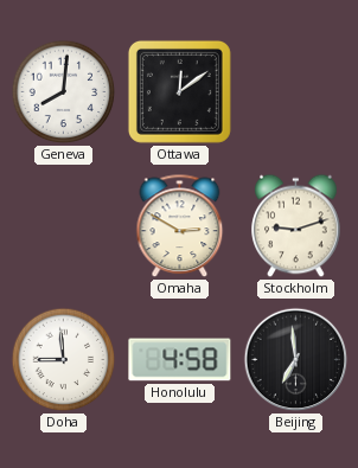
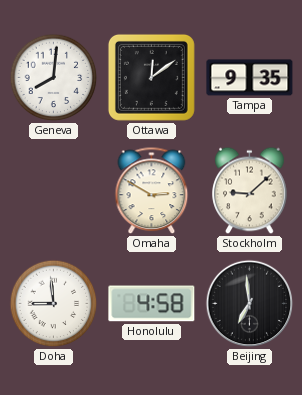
Tampa: none -> 9:35
Stockholm: 9:12 -> 9:08
